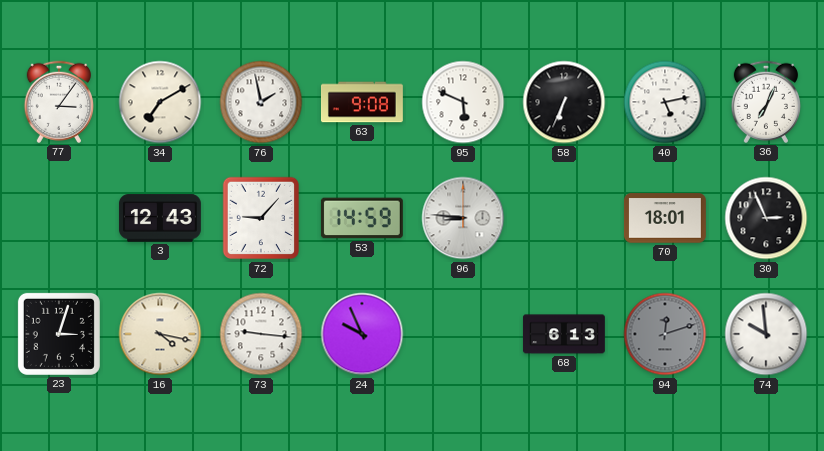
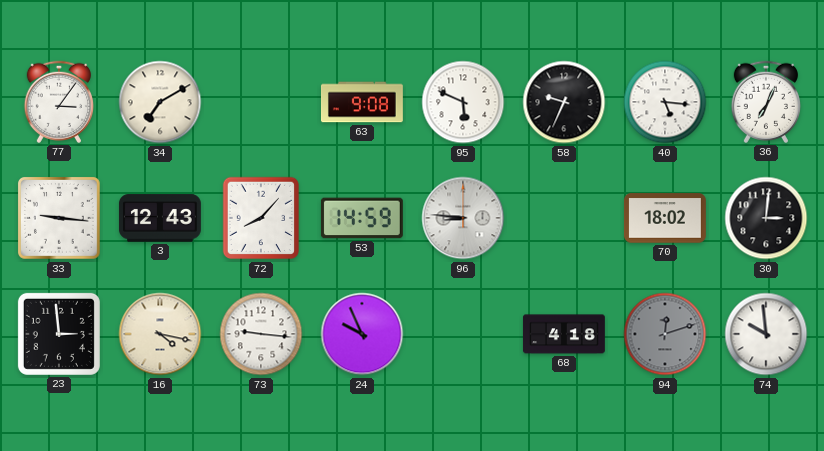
76: 1:58 -> none
58: 6:34 -> 9:34
40: 5:13 -> 5:16
33: none -> 9:16
72: 9:07 -> 8:07
70: 18:01 -> 18:02
30: 2:56 -> 3:01
23: 3:03 -> 2:59
68: 6:13 -> 4:18
